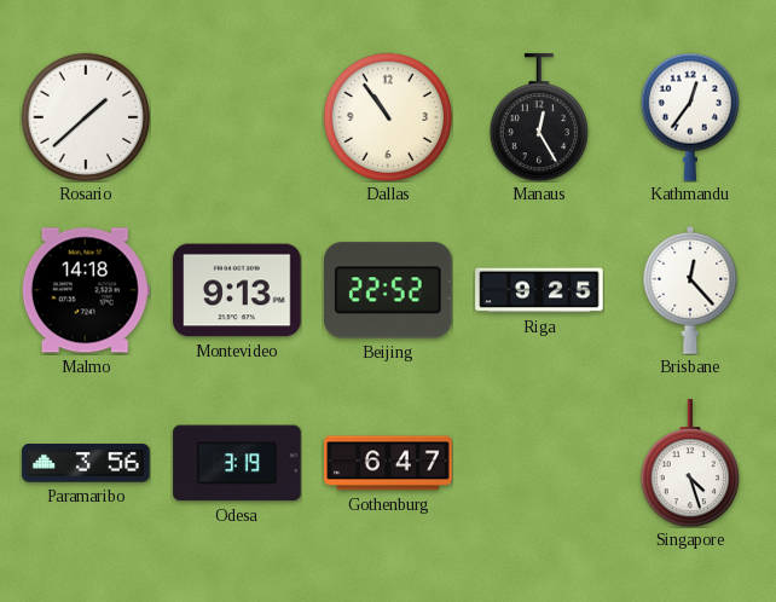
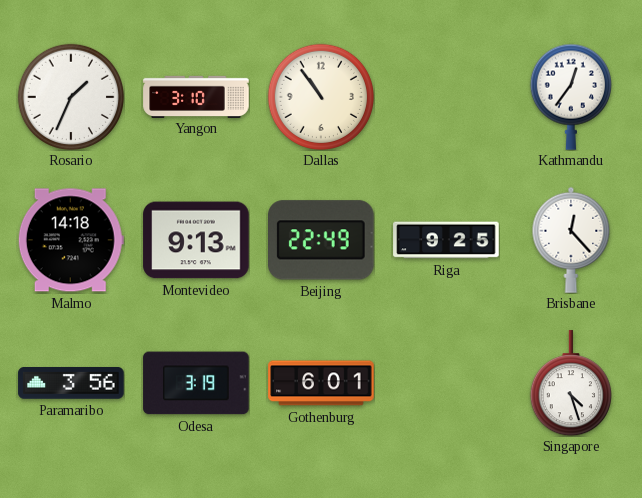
Rosario: 1:38 -> 1:34
Yangon: none -> 3:10
Manaus: 12:25 -> none
Beijing: 22:52 -> 22:49
Gothenburg: 6:47 -> 6:01
